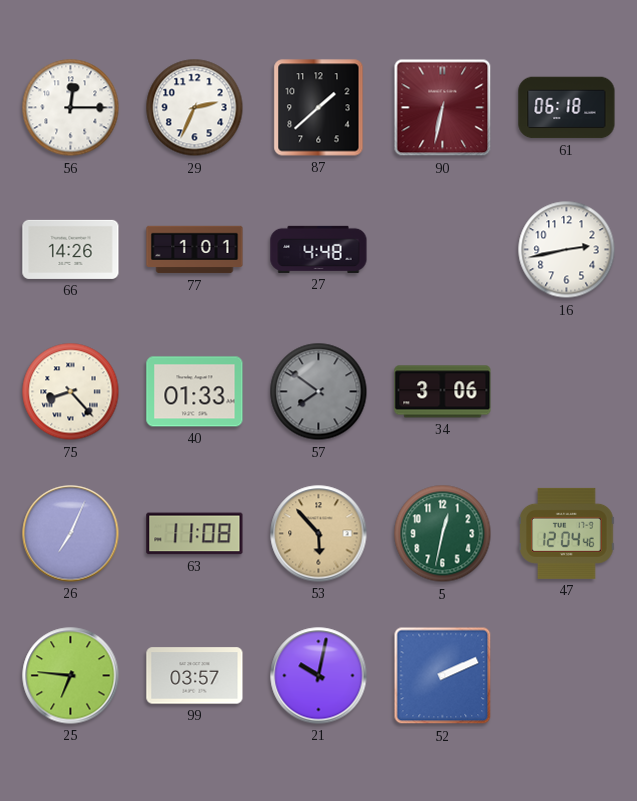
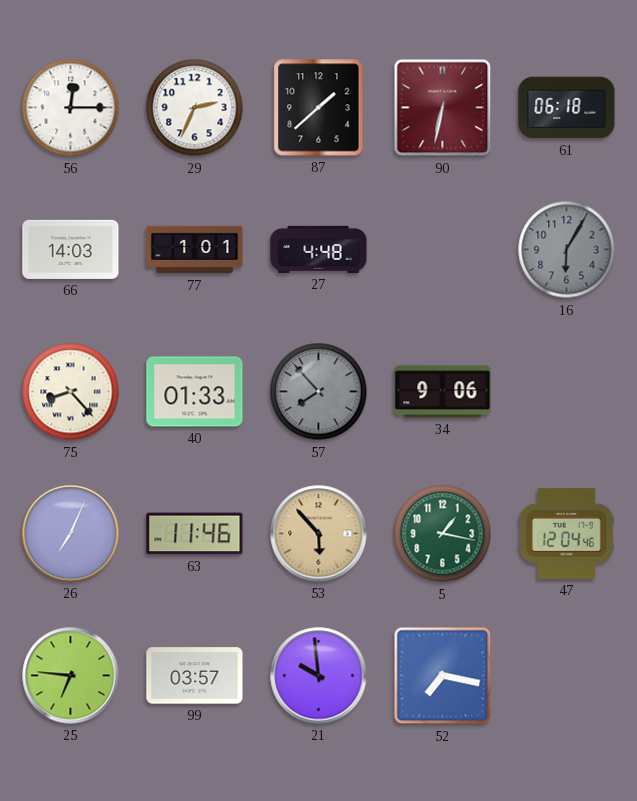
66: 14:26 -> 14:03
16: 2:43 -> 6:05
16 dial: white -> grey
57: 7:51 -> 7:53
34: 3:06 -> 9:06
63: 11:08 -> 11:46
5: 12:32 -> 1:17
21: 10:02 -> 9:59
52: 2:11 -> 7:17
